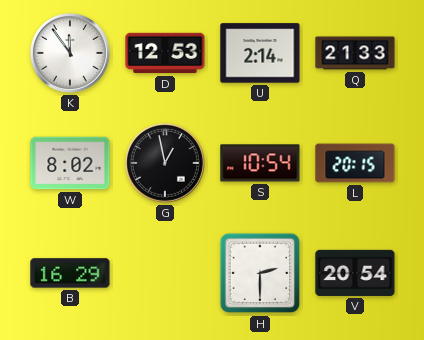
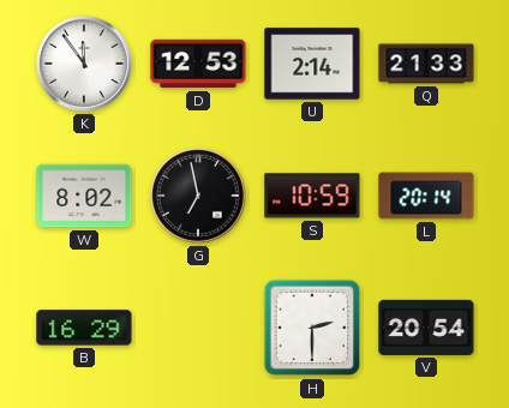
G: 12:58 -> 6:58
S: 10:54 -> 10:59
L: 20:15 -> 20:14
